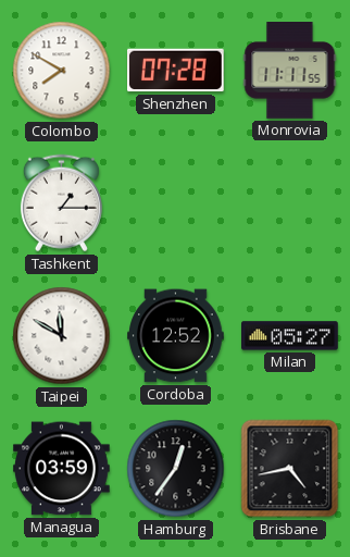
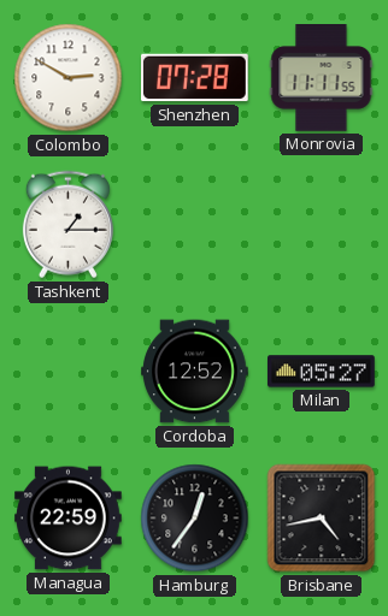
Colombo: 7:50 -> 2:50
Taipei: 11:50 -> none
Managua: 03:59 -> 22:59
